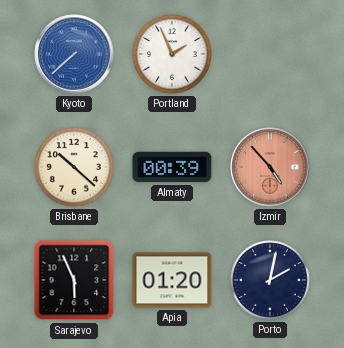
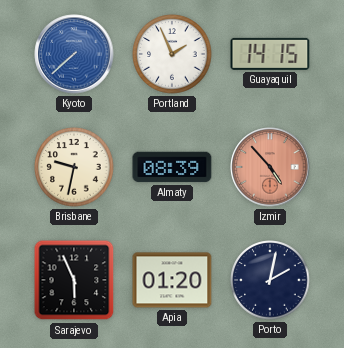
Guayaquil: none -> 14:15
Brisbane: 10:22 -> 9:32
Almaty: 00:39 -> 08:39
